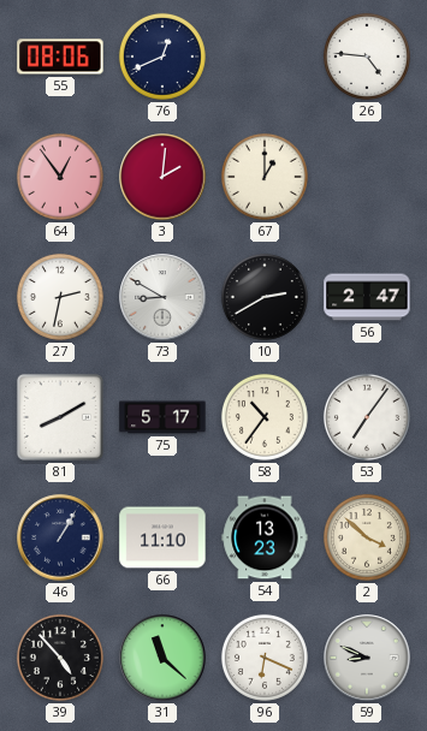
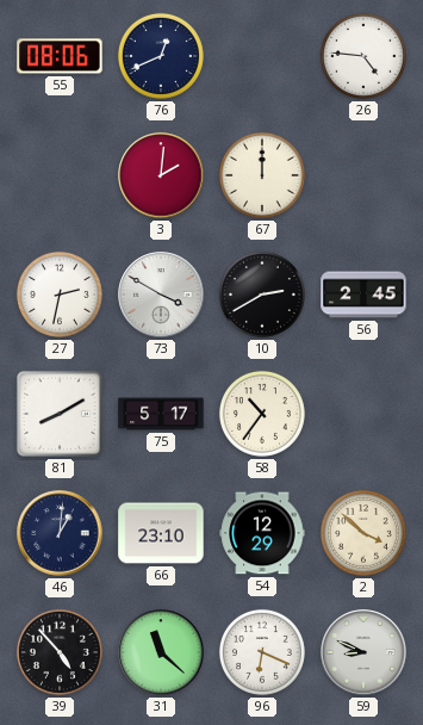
64: 12:54 -> none
67: 1:00 -> 12:00
73: 8:50 -> 3:50
56: 2:47 -> 2:45
53: 7:06 -> none
46: 1:05 -> 1:01
66: 11:10 -> 23:10
54: 13:23 -> 12:29
